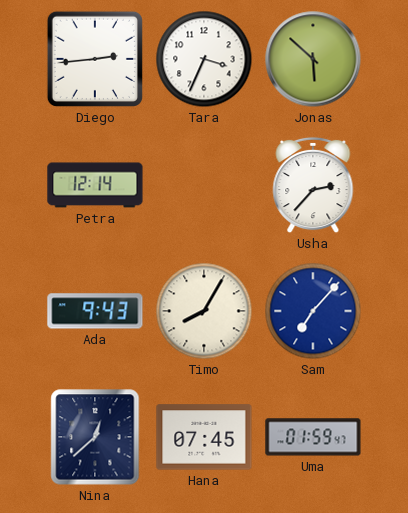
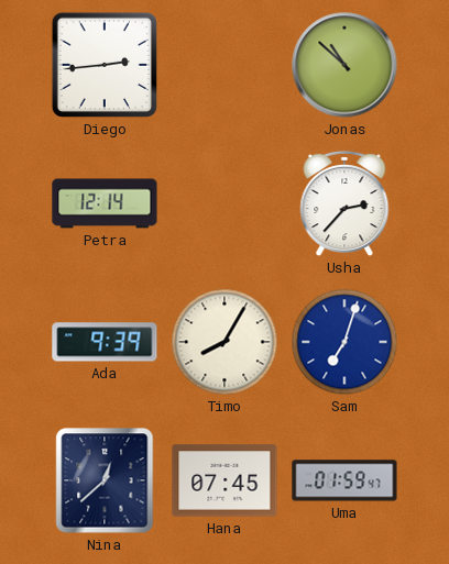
Tara: 3:34 -> none
Jonas: 5:52 -> 10:52
Ada: 9:43 -> 9:39
Sam: 7:07 -> 7:03
